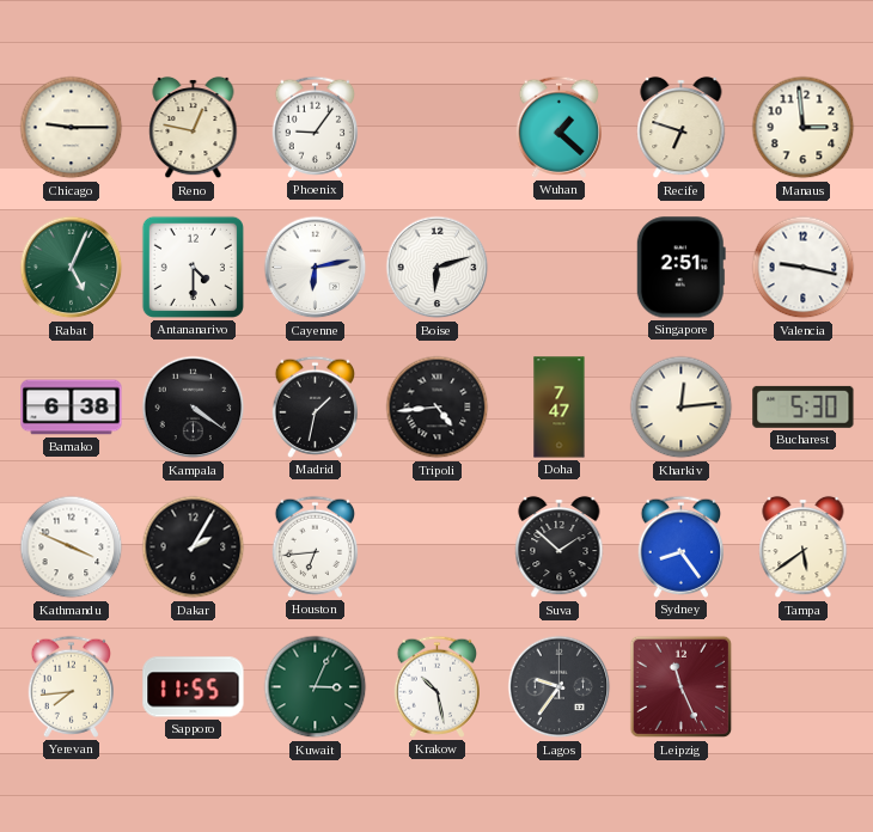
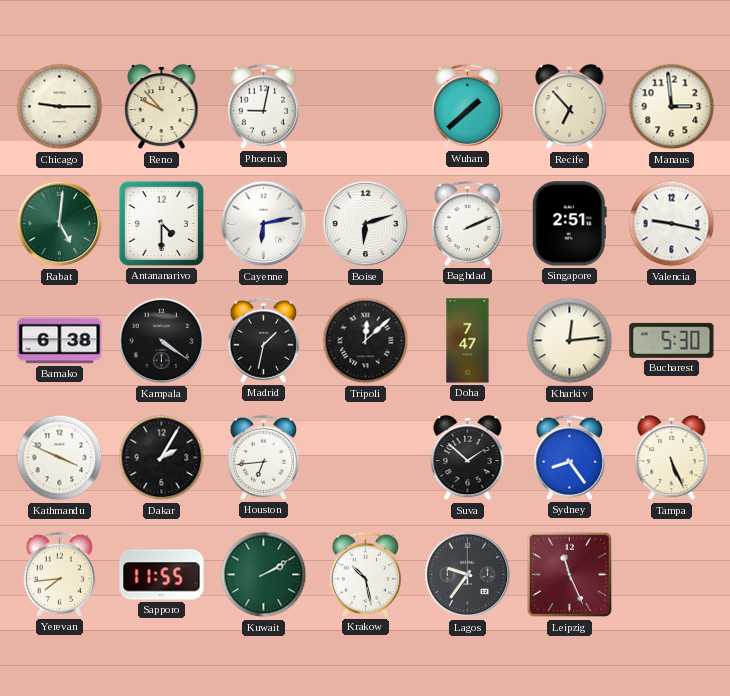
Reno: 12:47 -> 9:53
Phoenix: 9:06 -> 9:02
Wuhan: 1:22 -> 1:38
Recife: 6:48 -> 6:53
Rabat: 5:04 -> 5:01
Baghdad: none -> 2:11
Tripoli: 4:44 -> 12:08
Tampa: 5:39 -> 5:26
Kuwait: 3:04 -> 2:10
